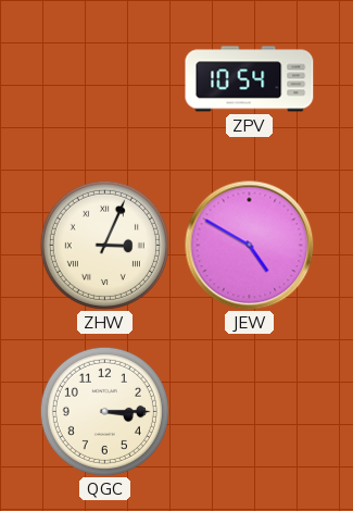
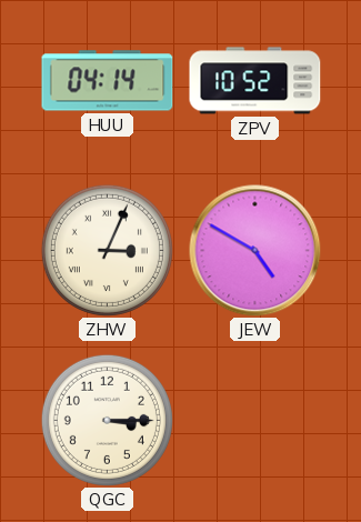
HUU: none -> 04:14
ZPV: 10:54 -> 10:52
